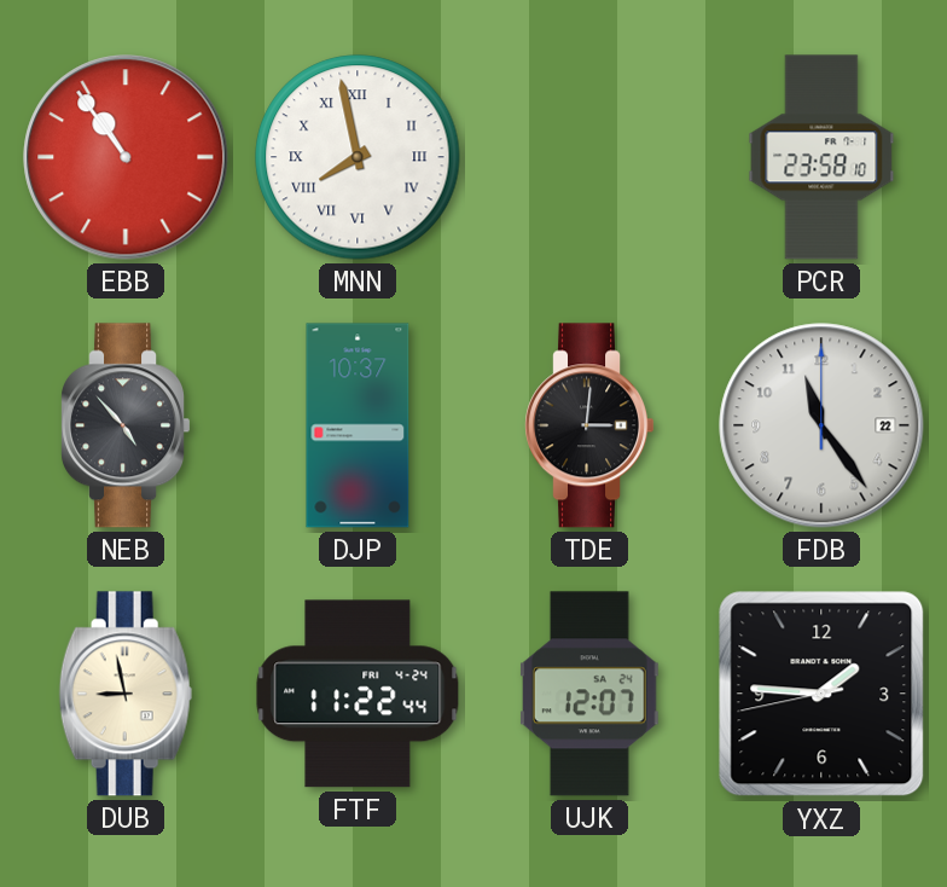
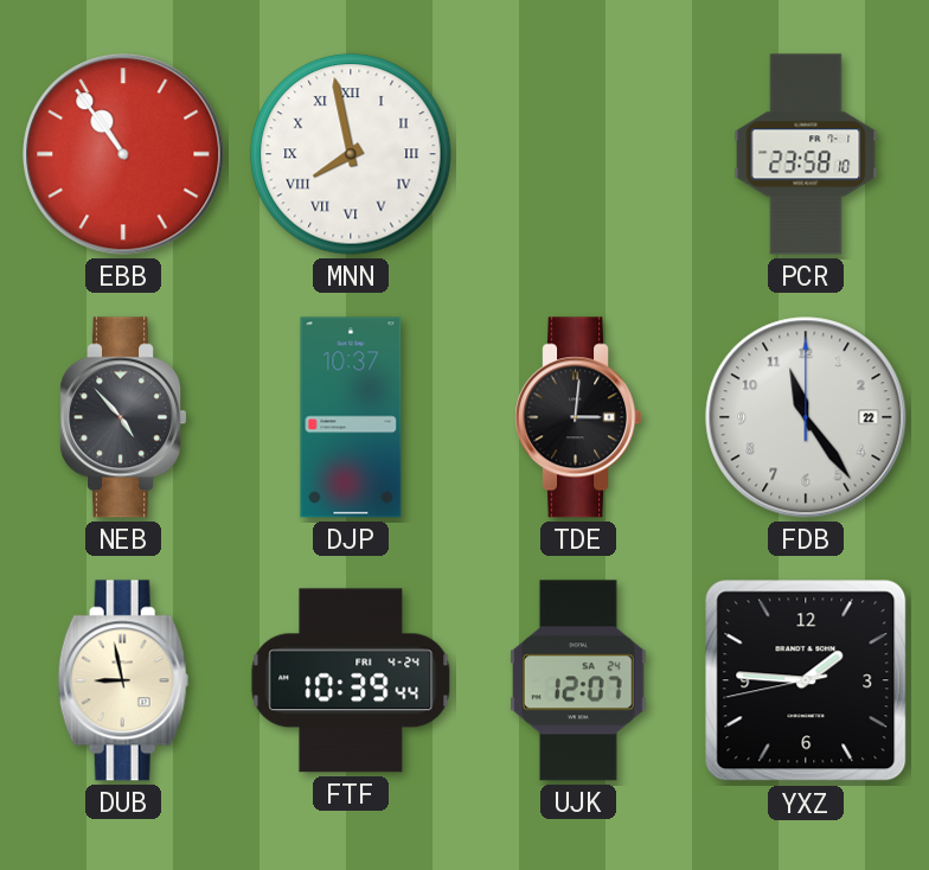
FTF: 11:22 -> 10:39
